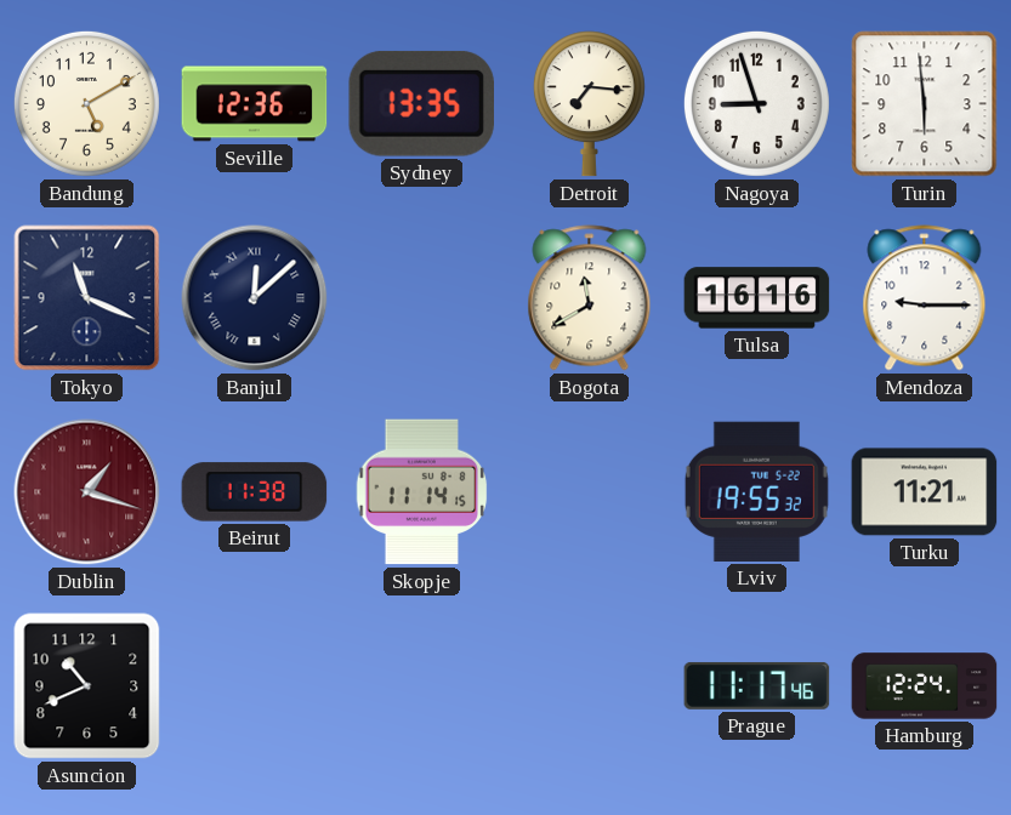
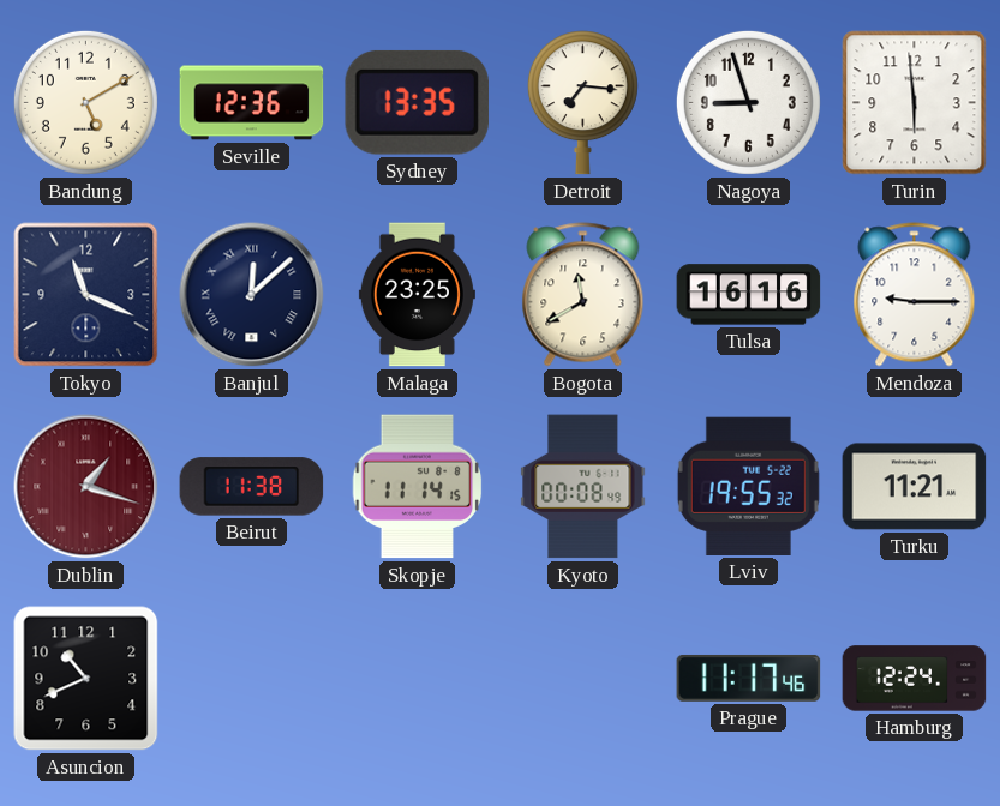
Malaga: none -> 23:25
Kyoto: none -> 00:08
